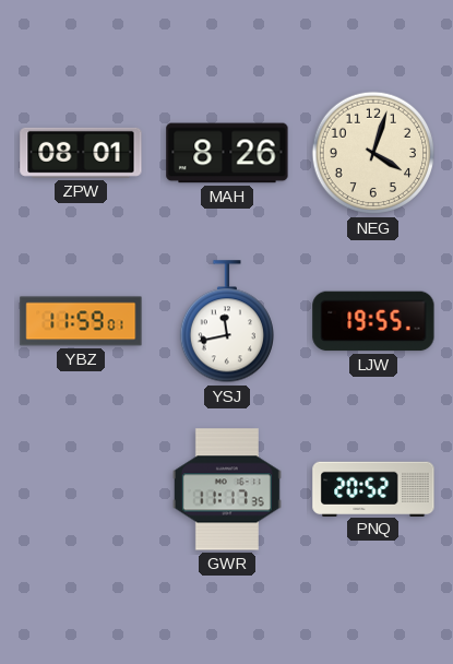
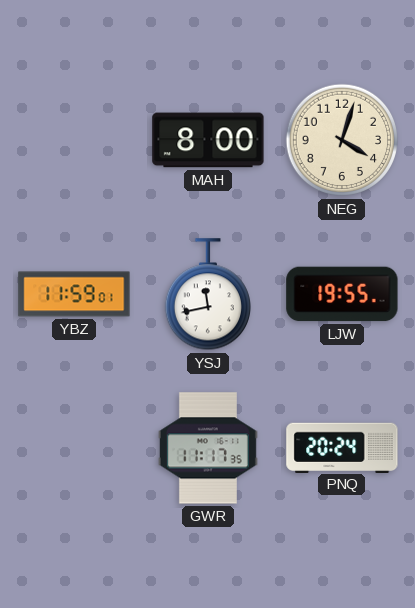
ZPW: 08:01 -> none
MAH: 8:26 -> 8:00
PNQ: 20:52 -> 20:24
